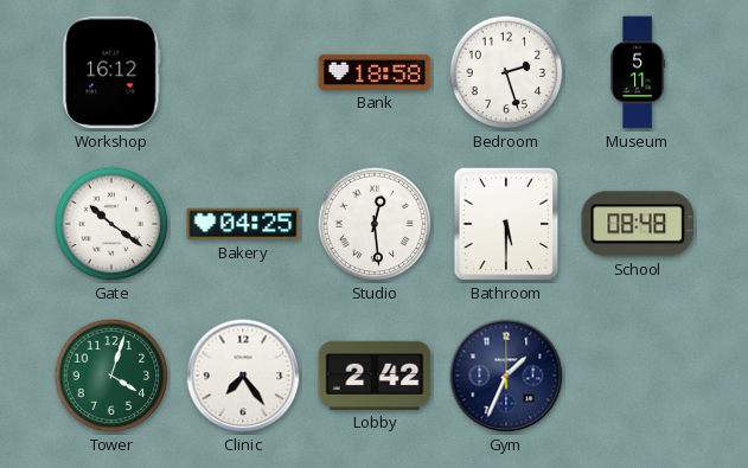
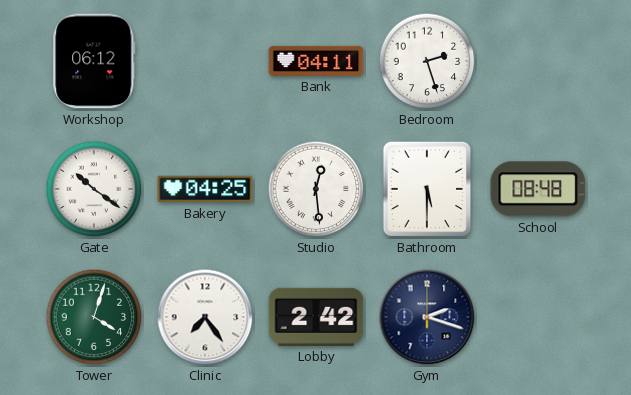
Workshop: 16:12 -> 06:12
Bank: 18:58 -> 04:11
Museum: 5:11 -> none
Gym: 1:34 -> 2:18
